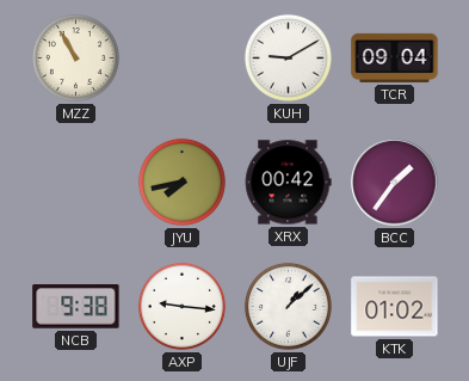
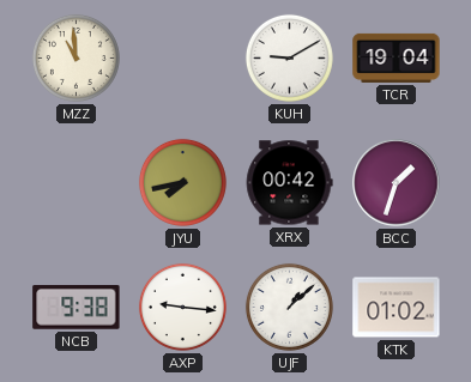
MZZ: 10:55 -> 10:59
TCR: 09:04 -> 19:04
BCC: 1:36 -> 1:33
